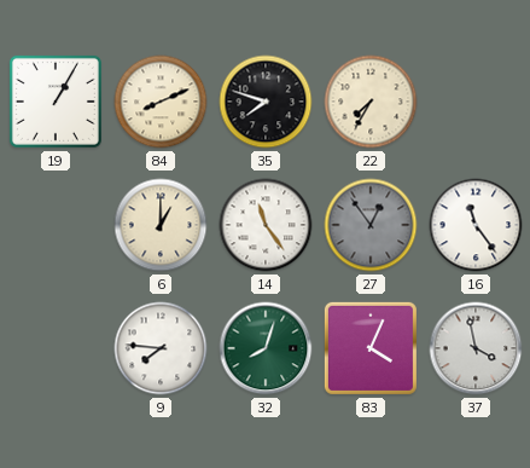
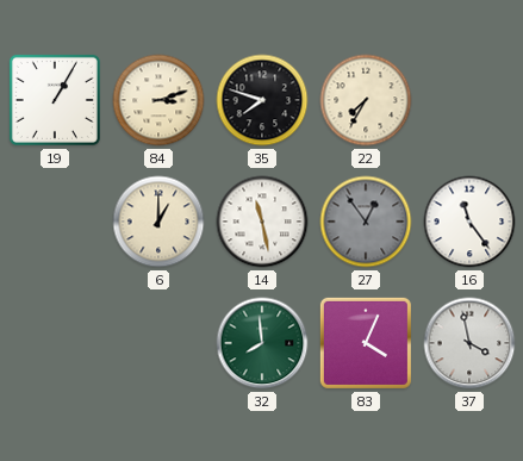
84: 8:11 -> 3:12
14: 11:24 -> 11:28
9: 7:46 -> none
32: 8:03 -> 7:59
